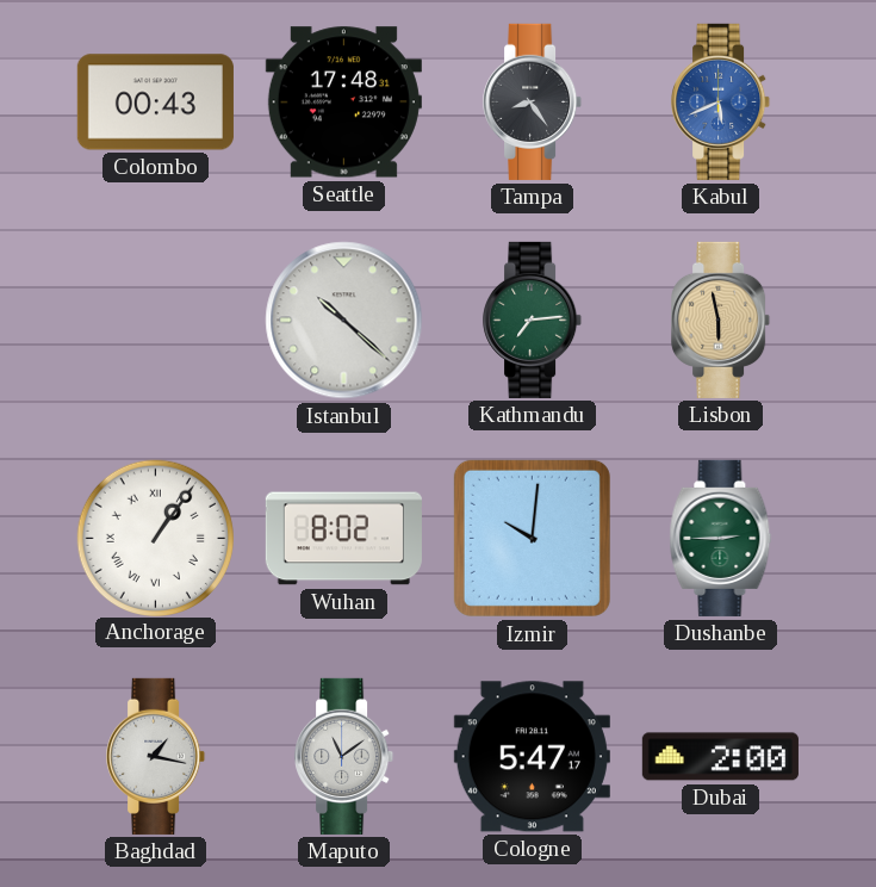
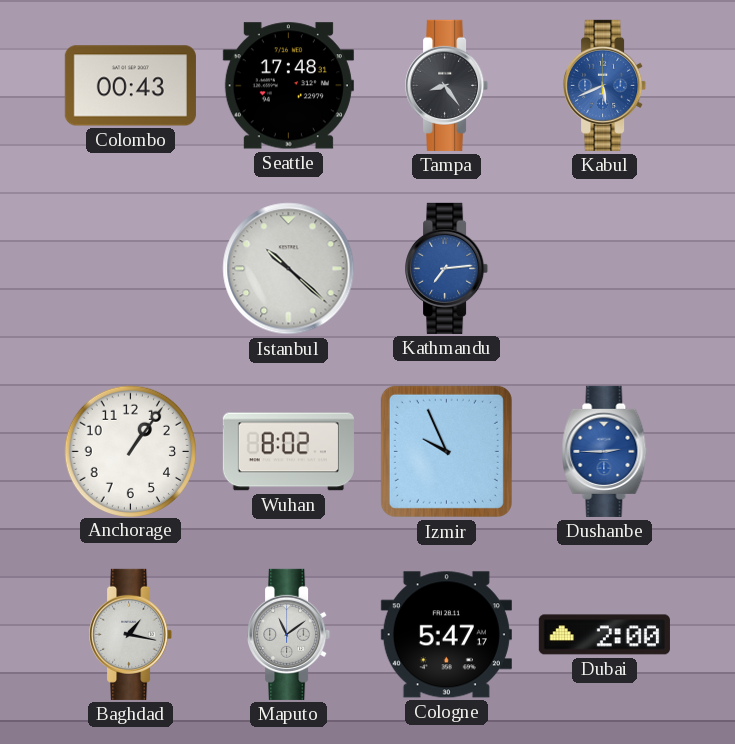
Kathmandu dial: green -> blue
Lisbon: 5:58 -> none
Anchorage numerals: Roman -> Arabic
Izmir: 10:01 -> 9:56
Dushanbe dial: green -> blue
